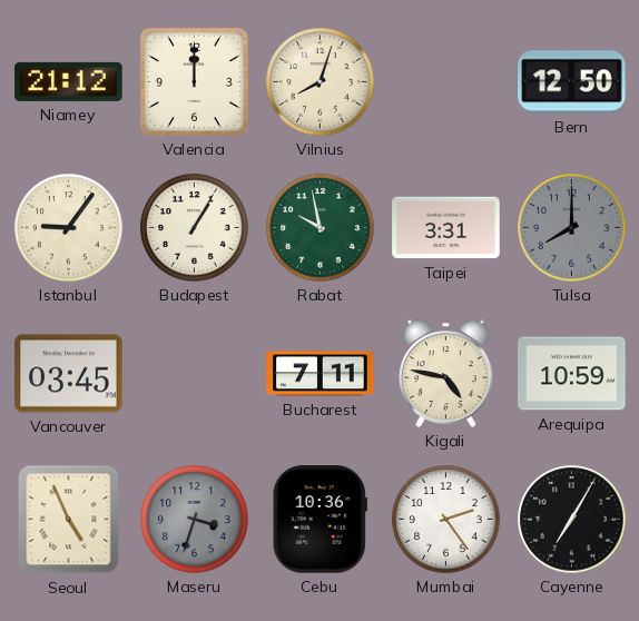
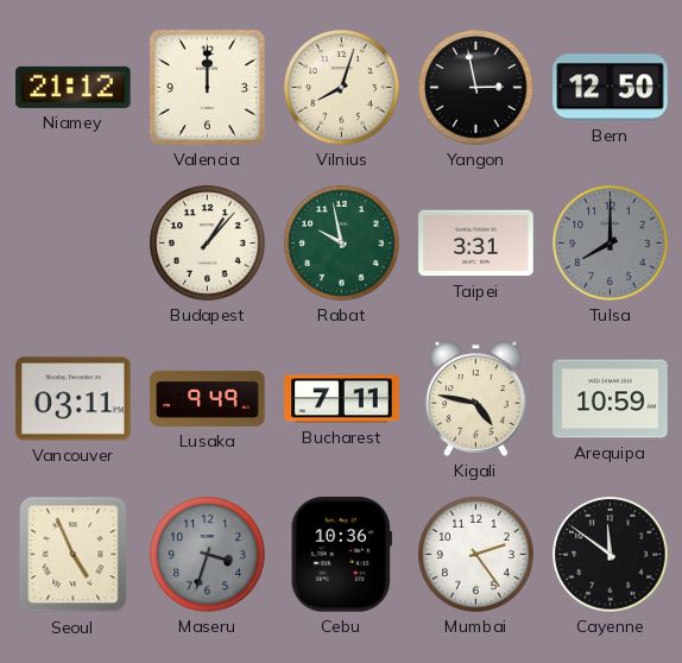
Yangon: none -> 2:58
Istanbul: 9:06 -> none
Budapest: 1:05 -> 1:07
Vancouver: 03:45 -> 03:11
Lusaka: none -> 9:49
Cayenne: 7:05 -> 11:51
